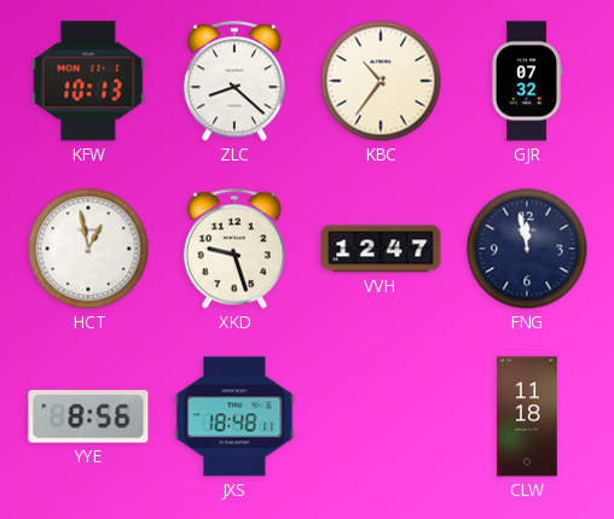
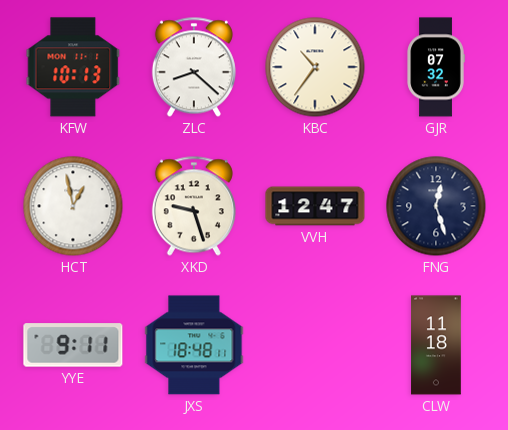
FNG: 11:58 -> 12:27
YYE: 8:56 -> 9:11
